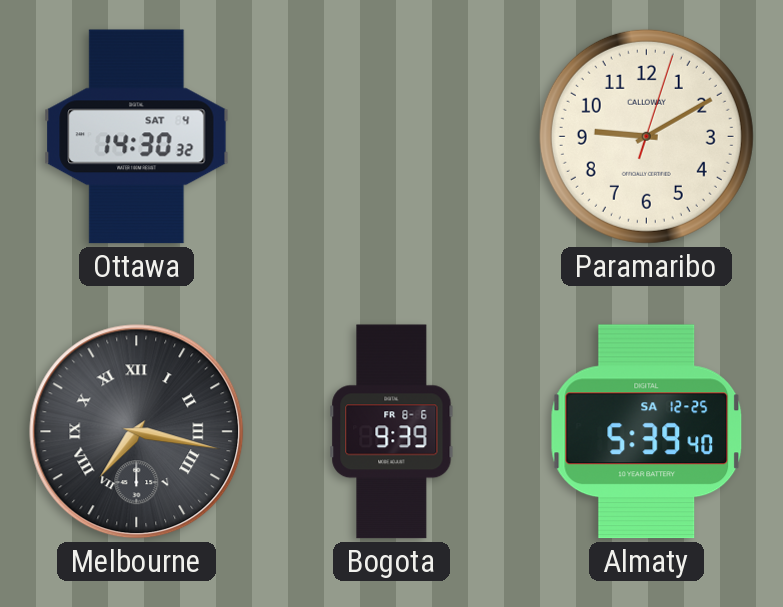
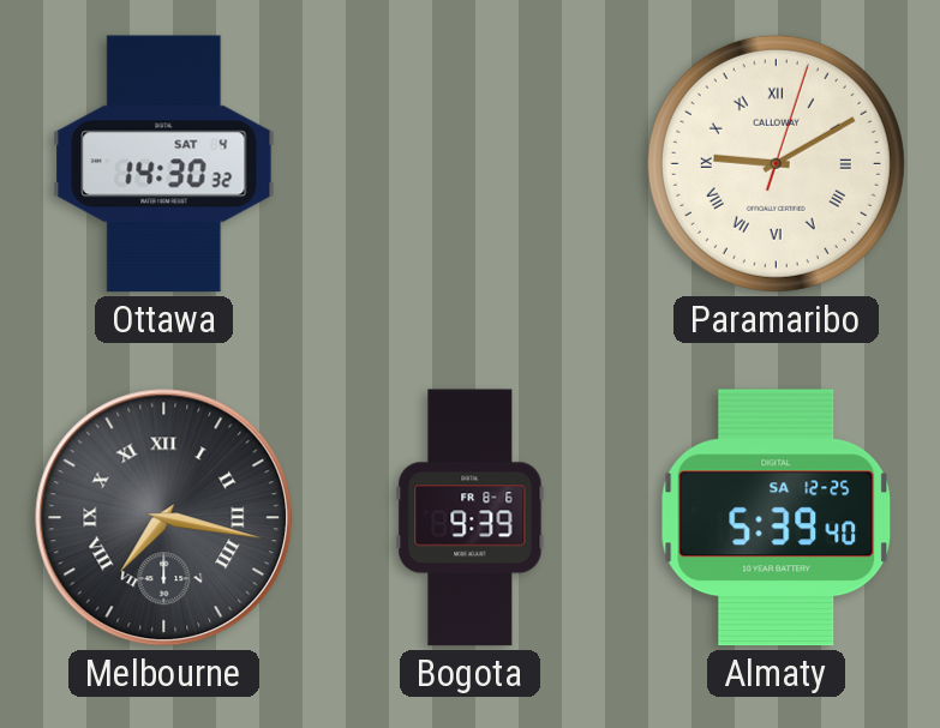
Paramaribo numerals: Arabic -> Roman
